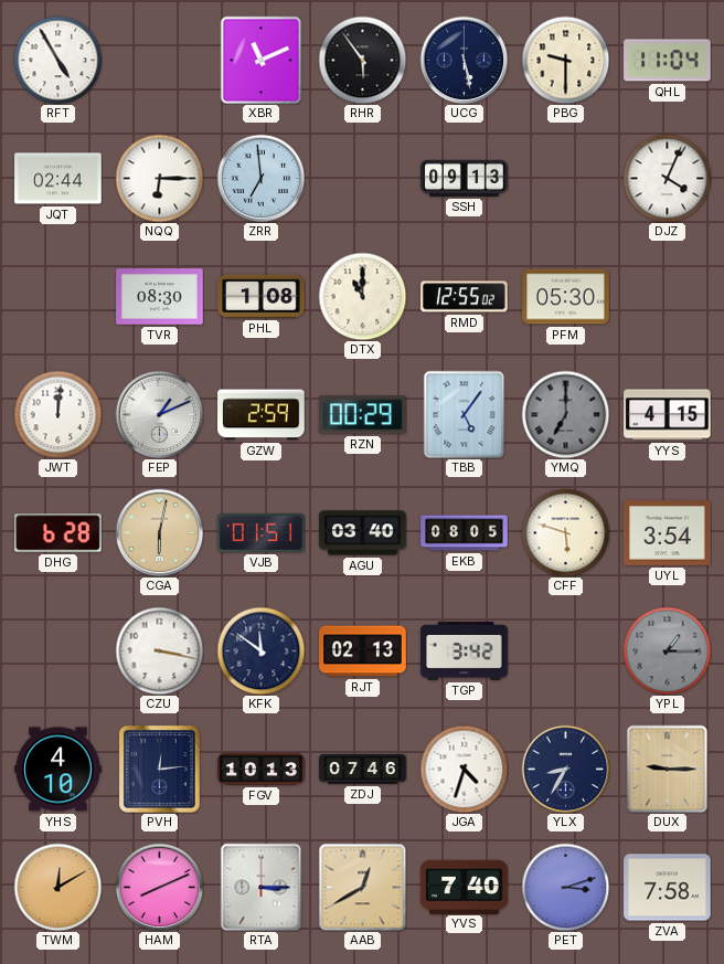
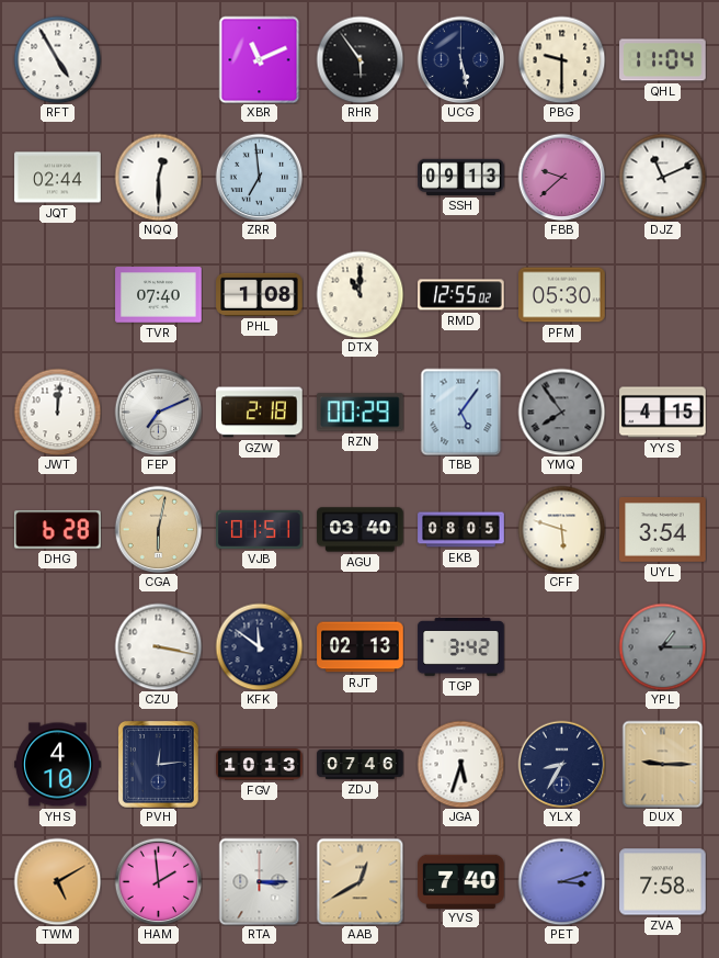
NQQ: 6:15 -> 12:30
FBB: none -> 9:38
DJZ: 4:04 -> 11:11
TVR: 08:30 -> 07:40
FEP: 1:11 -> 7:11
GZW: 2:59 -> 2:18
YMQ: 7:00 -> 7:54
JGA: 4:33 -> 5:33
TWM: 12:10 -> 5:10
HAM: 8:11 -> 1:59
